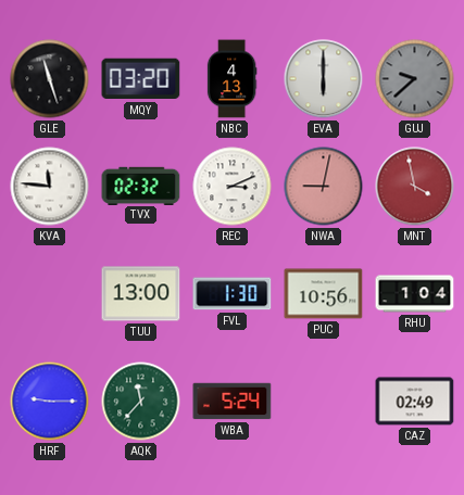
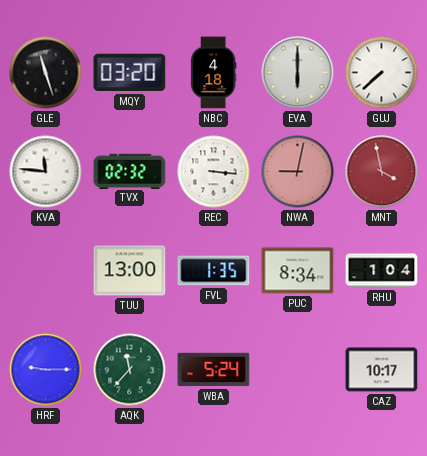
NBC: 4:13 -> 4:18
GUJ: 9:38 -> 7:38
GUJ dial: grey -> white
REC: 3:11 -> 3:16
FVL: 1:30 -> 1:35
PUC: 10:56 -> 8:34
CAZ: 02:49 -> 10:17
